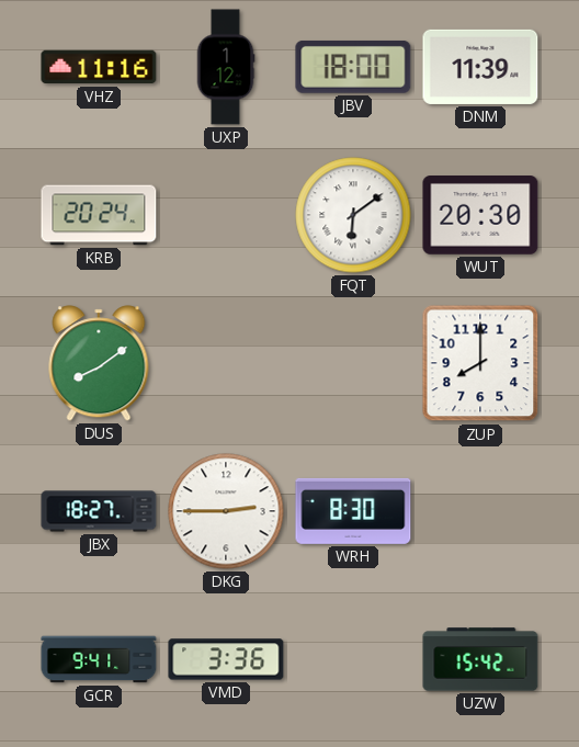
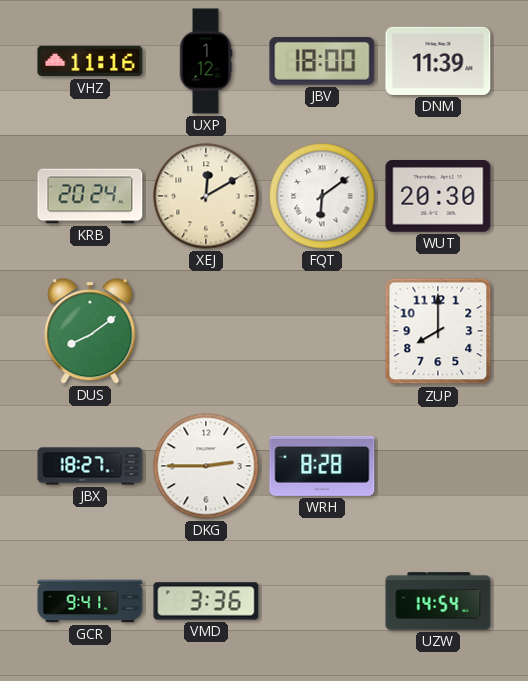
XEJ: none -> 12:10
WRH: 8:30 -> 8:28
UZW: 15:42 -> 14:54
